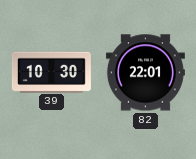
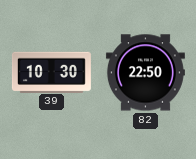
82: 22:01 -> 22:50
